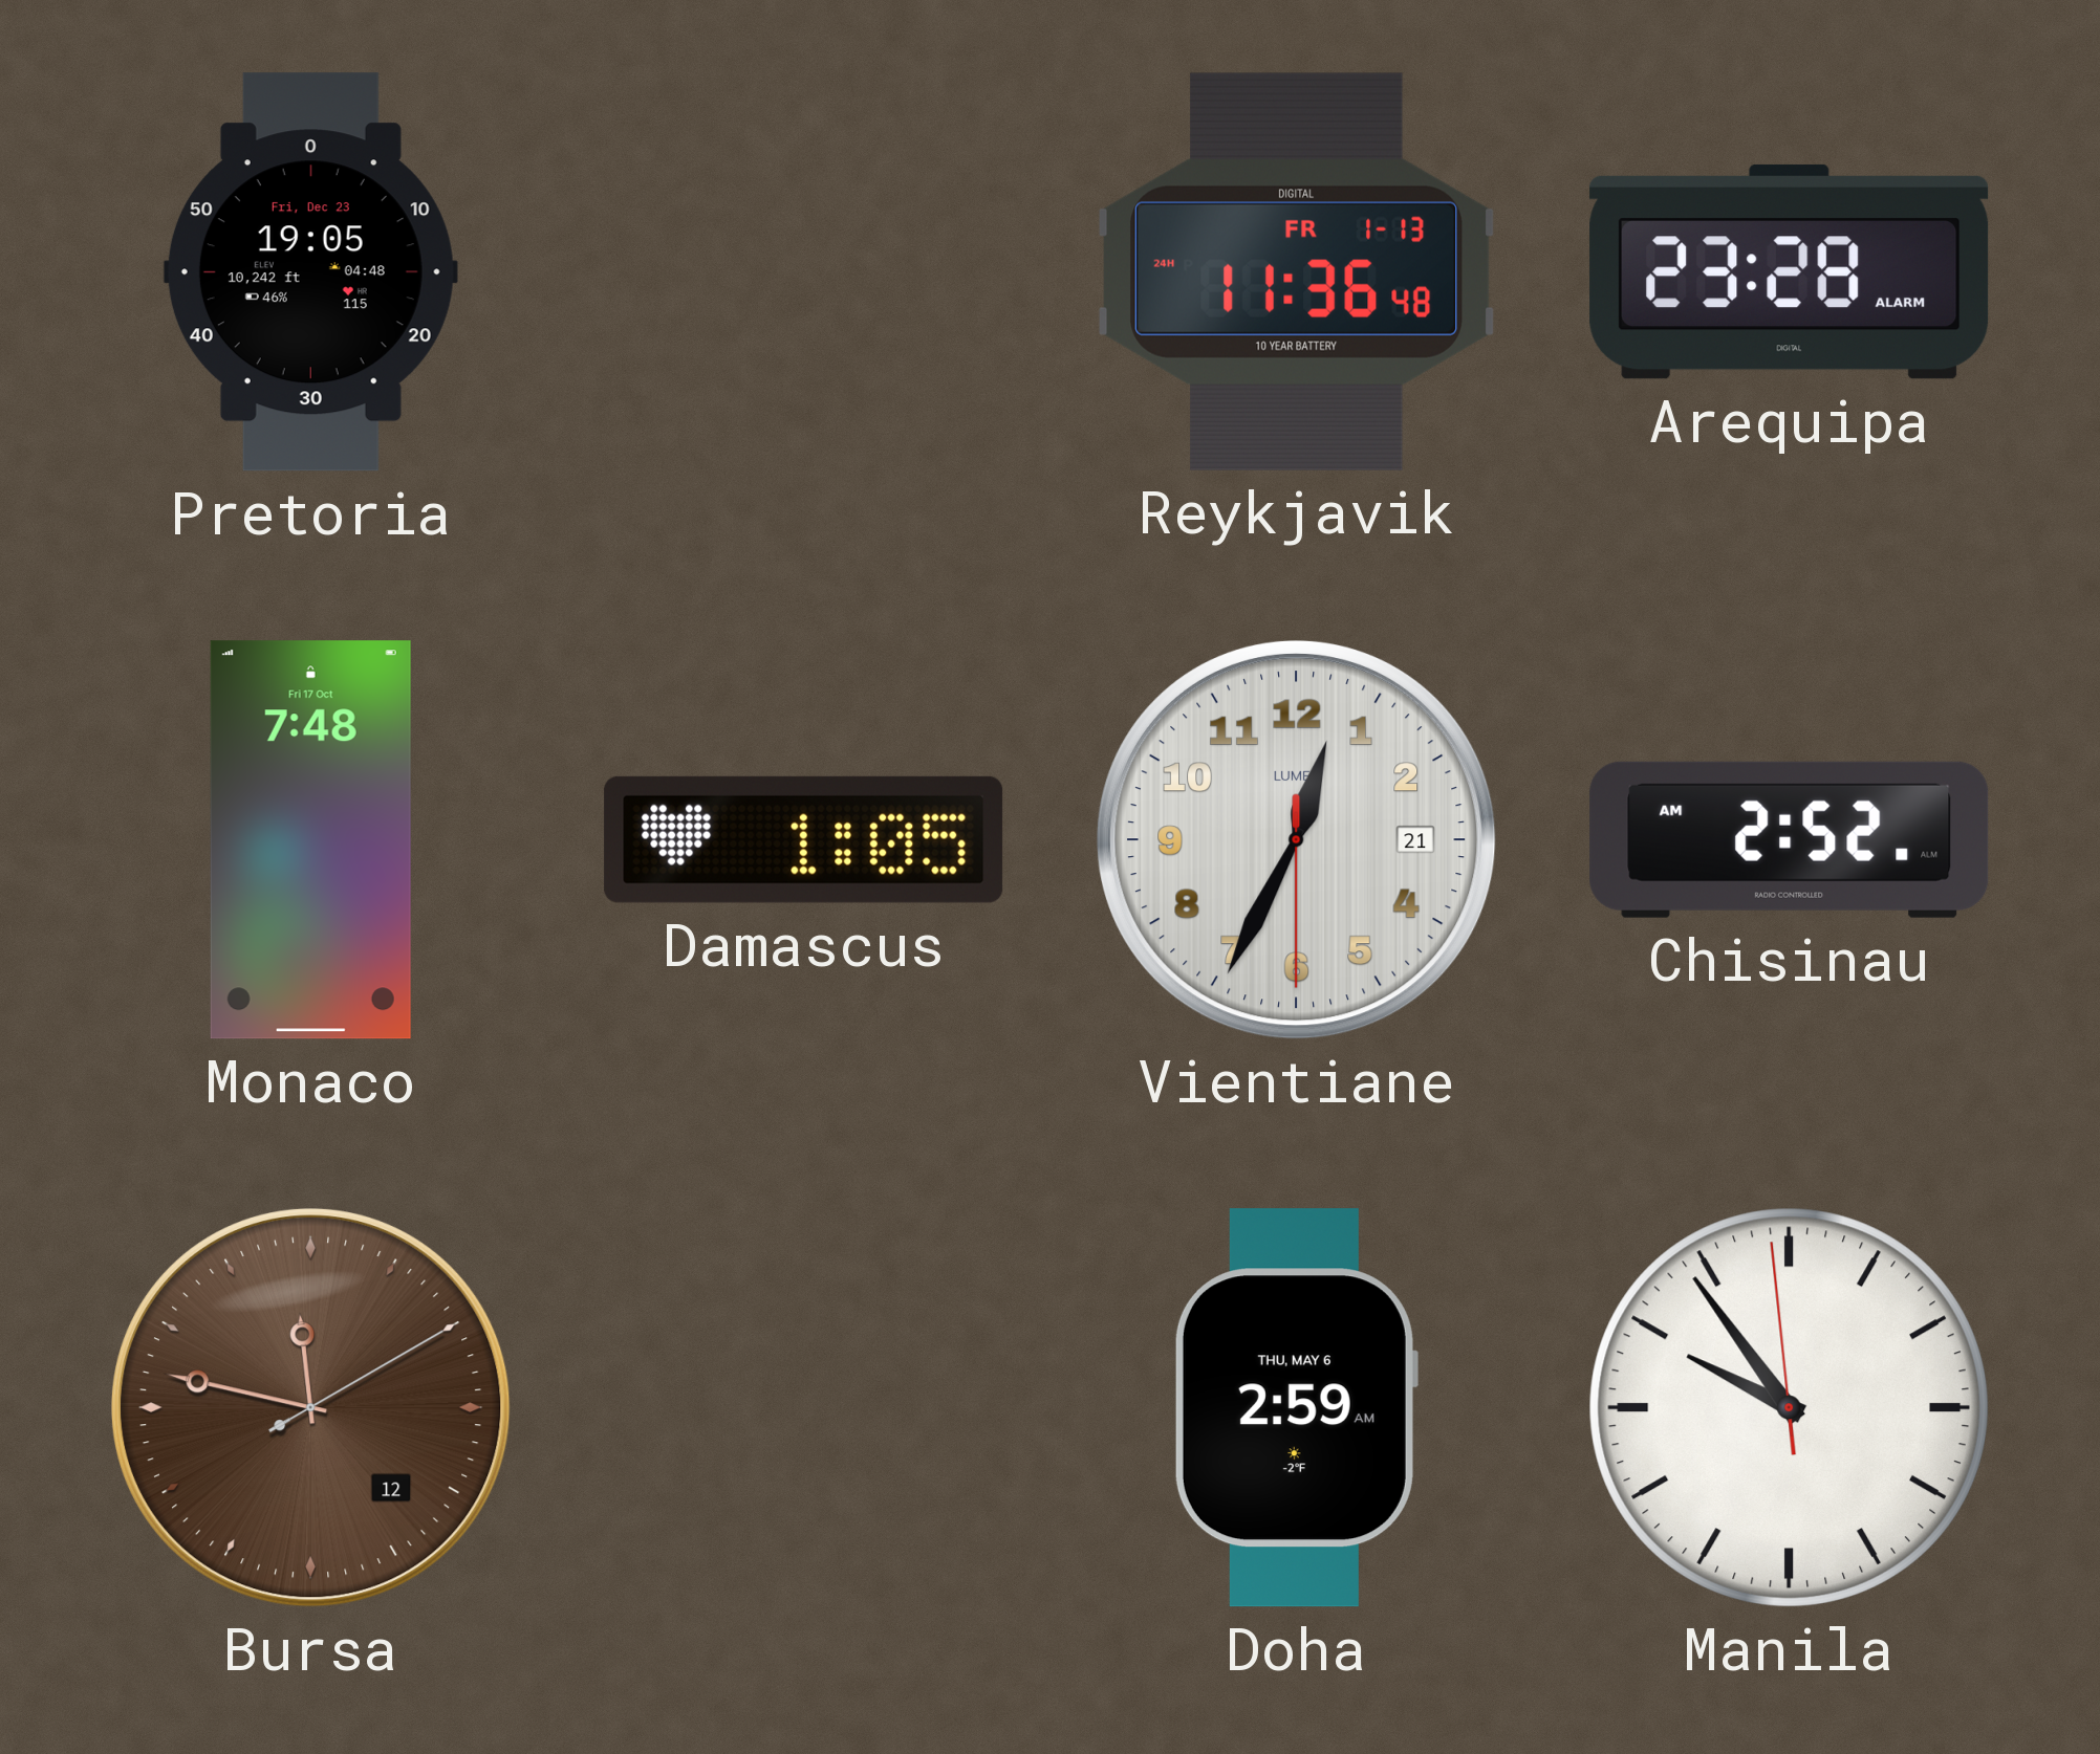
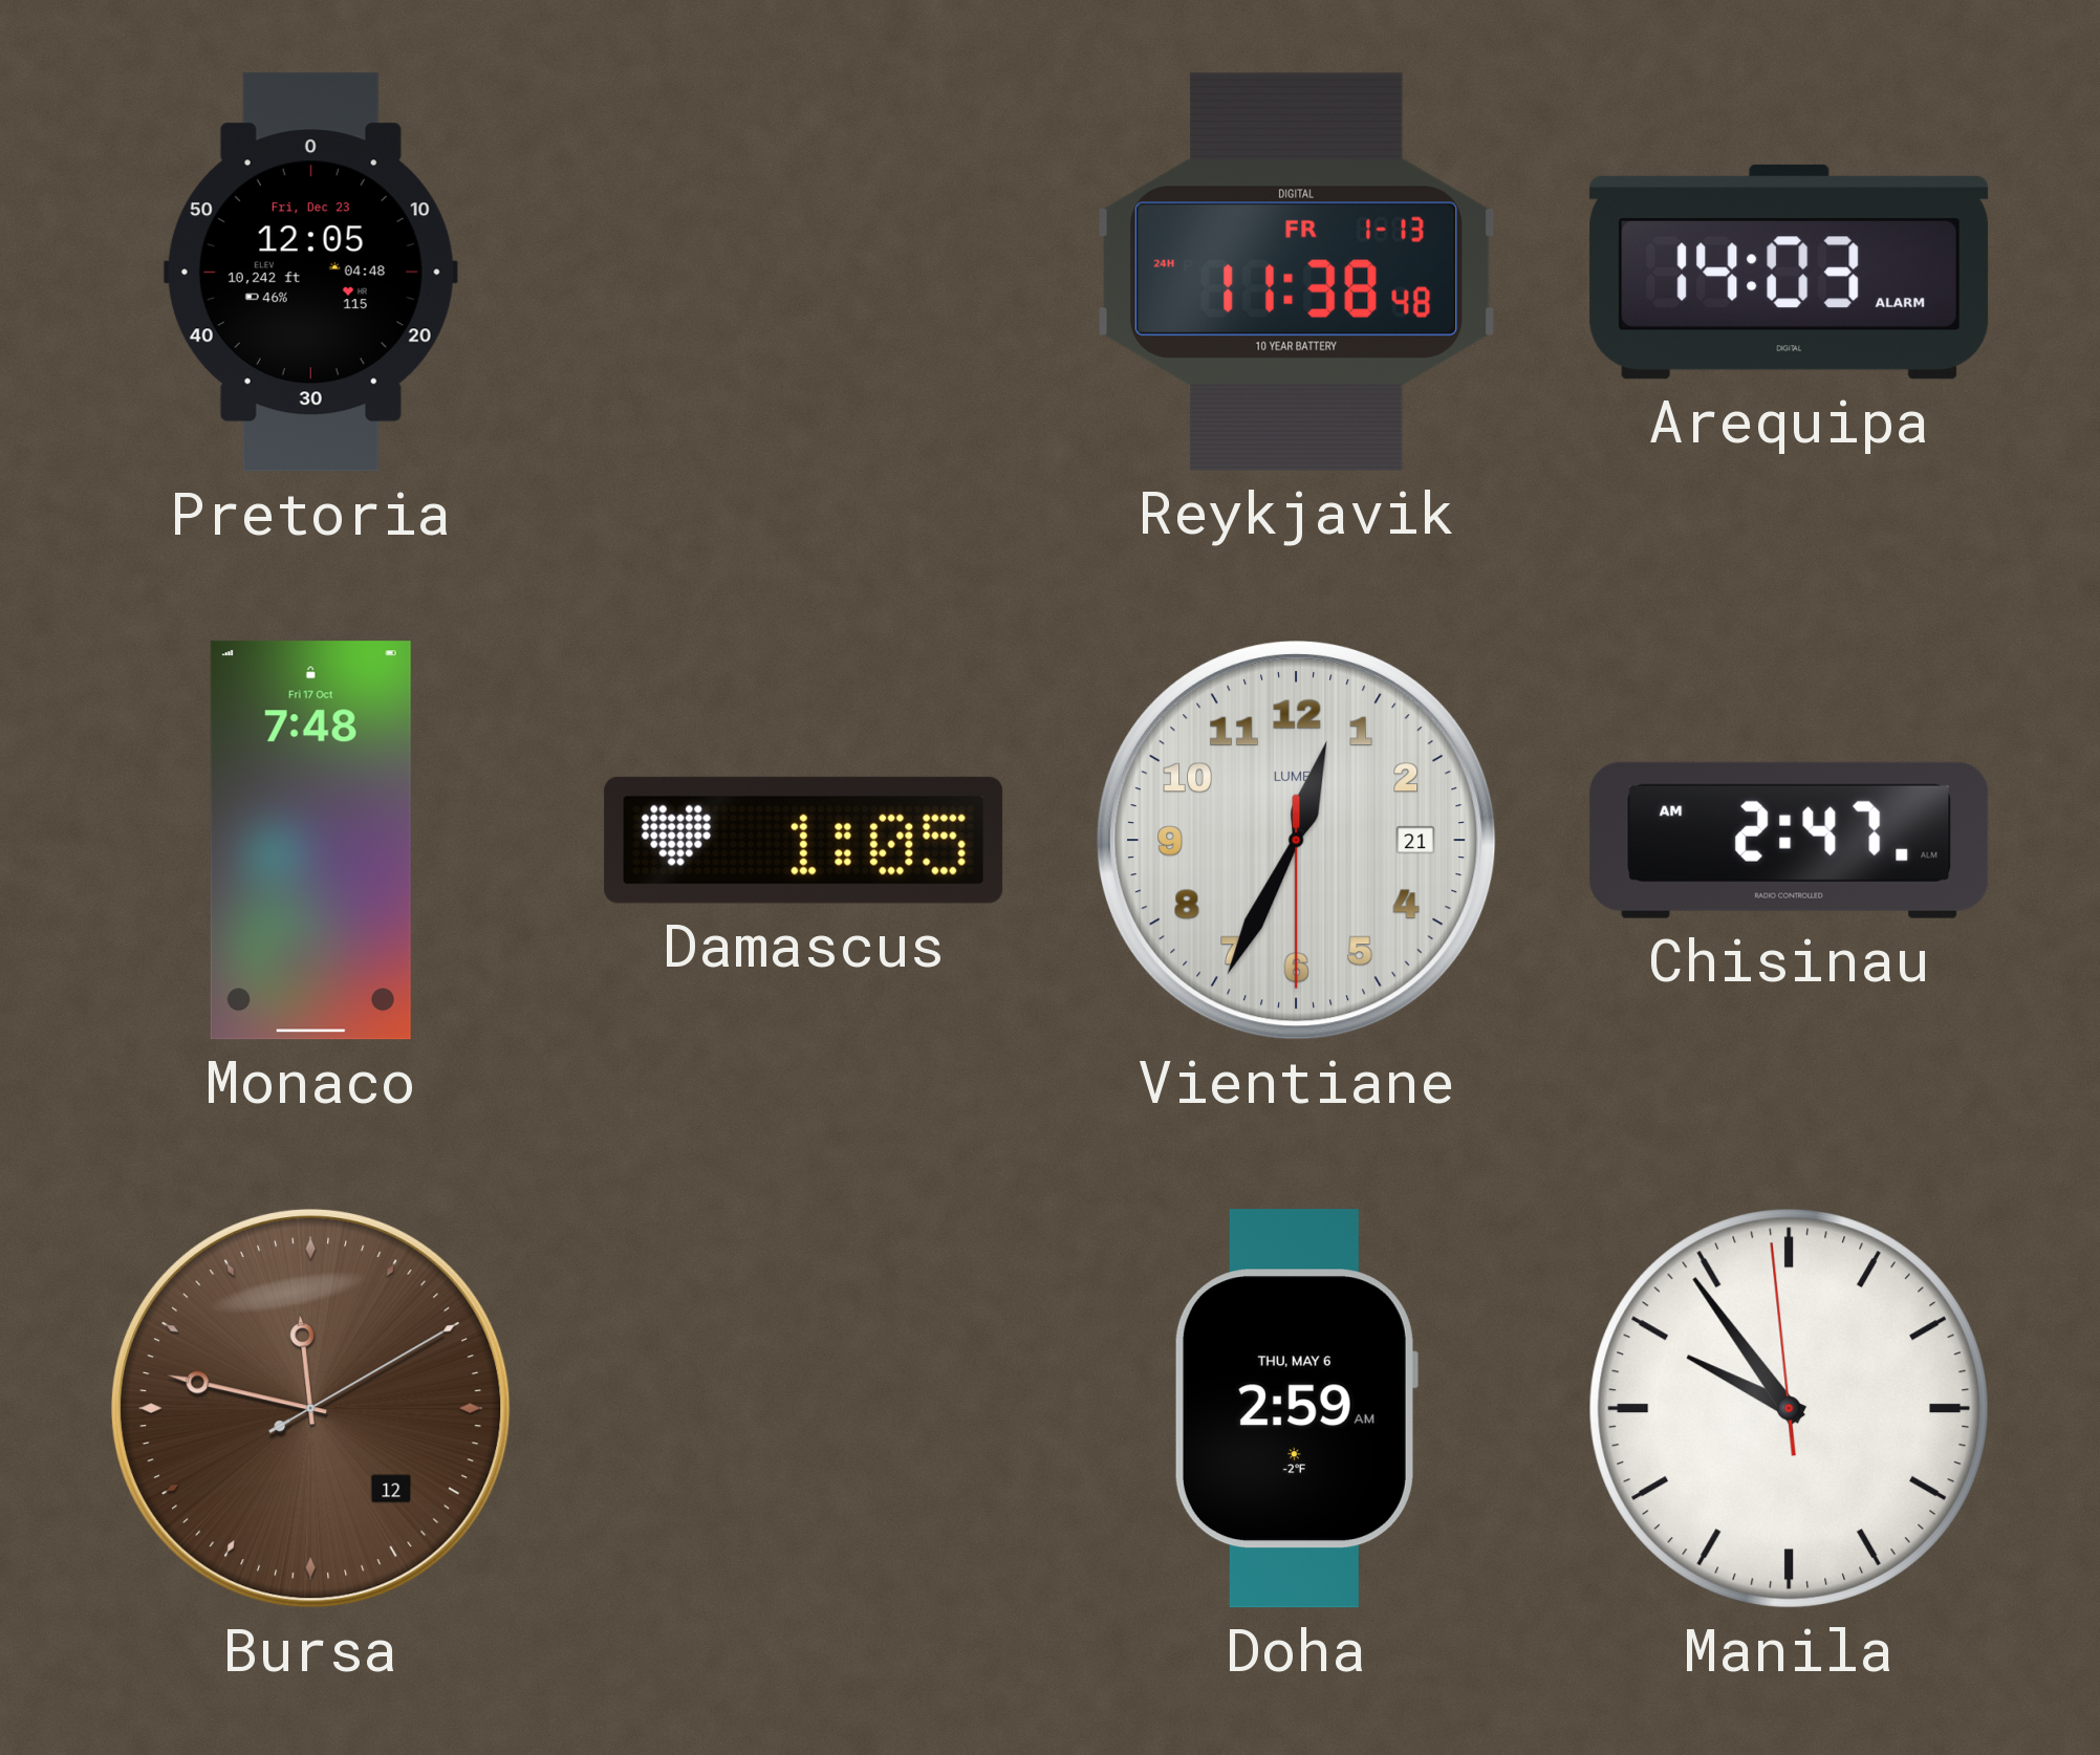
Pretoria: 19:05 -> 12:05
Reykjavik: 11:36 -> 11:38
Arequipa: 23:28 -> 14:03
Chisinau: 2:52 -> 2:47
